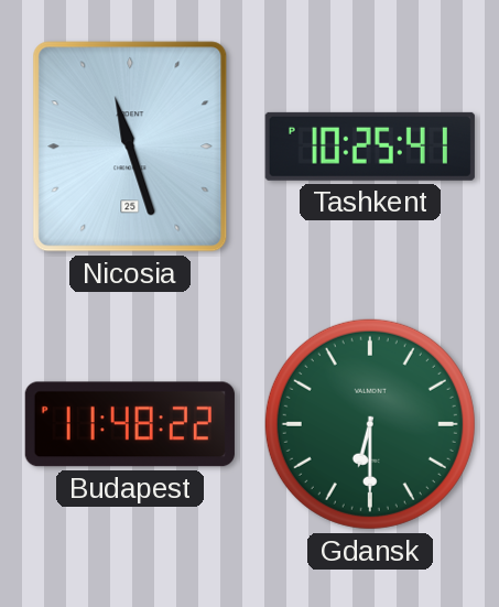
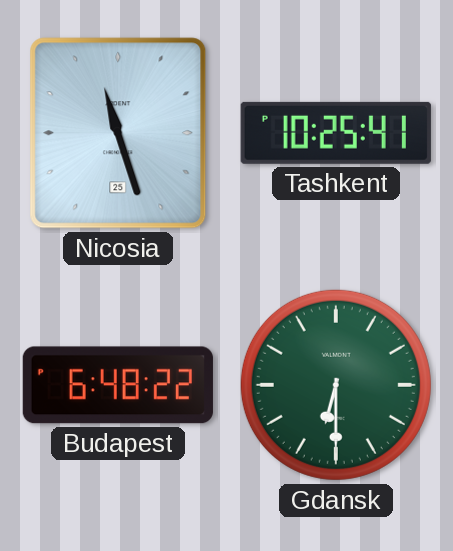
Budapest: 11:48 -> 6:48
